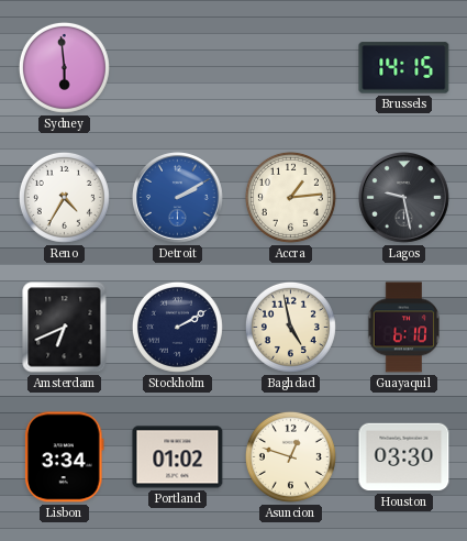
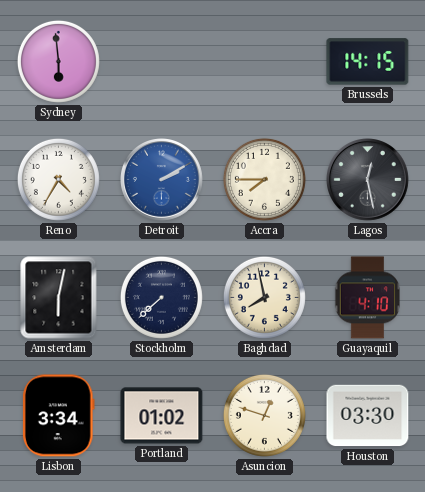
Accra: 1:14 -> 7:45
Lagos: 9:28 -> 12:28
Amsterdam: 6:41 -> 6:02
Stockholm: 2:10 -> 7:38
Baghdad: 4:58 -> 7:58
Guayaquil: 6:10 -> 4:10
